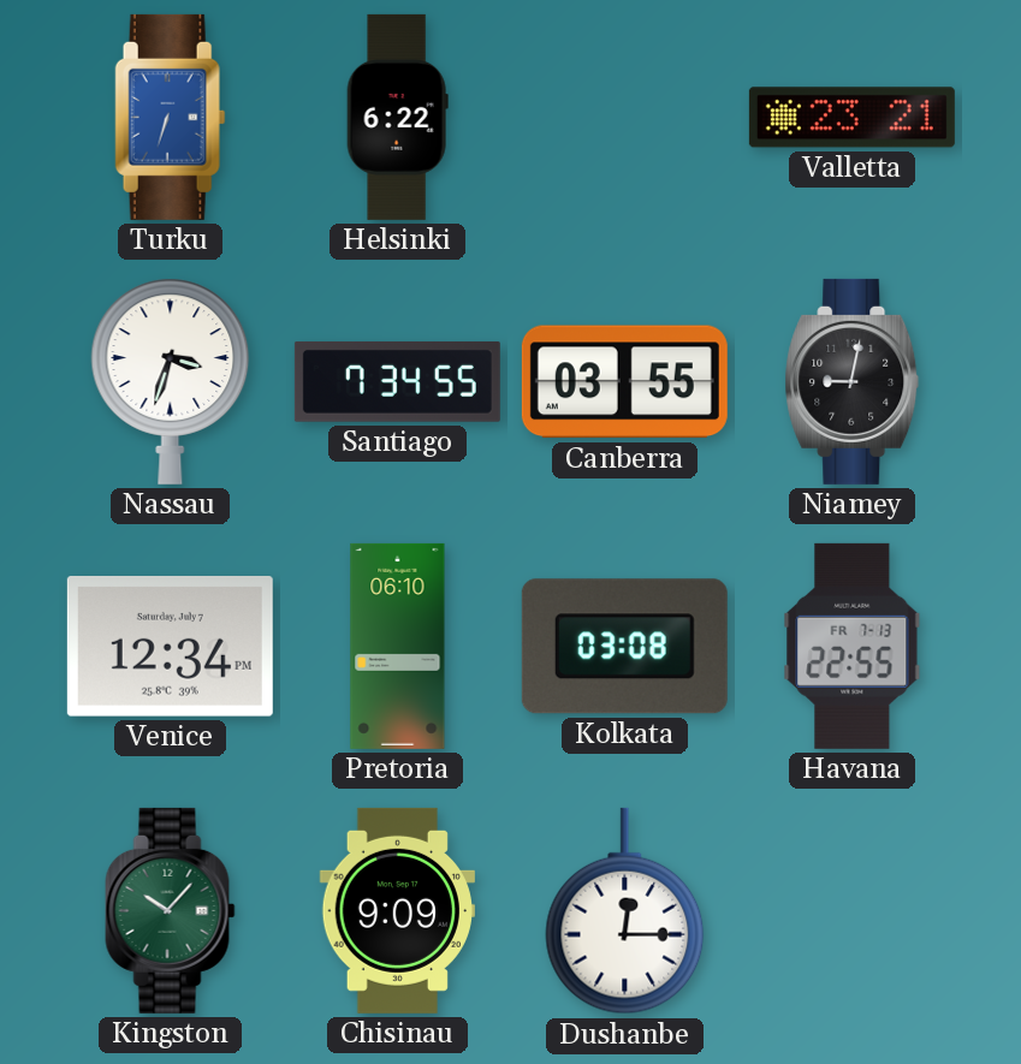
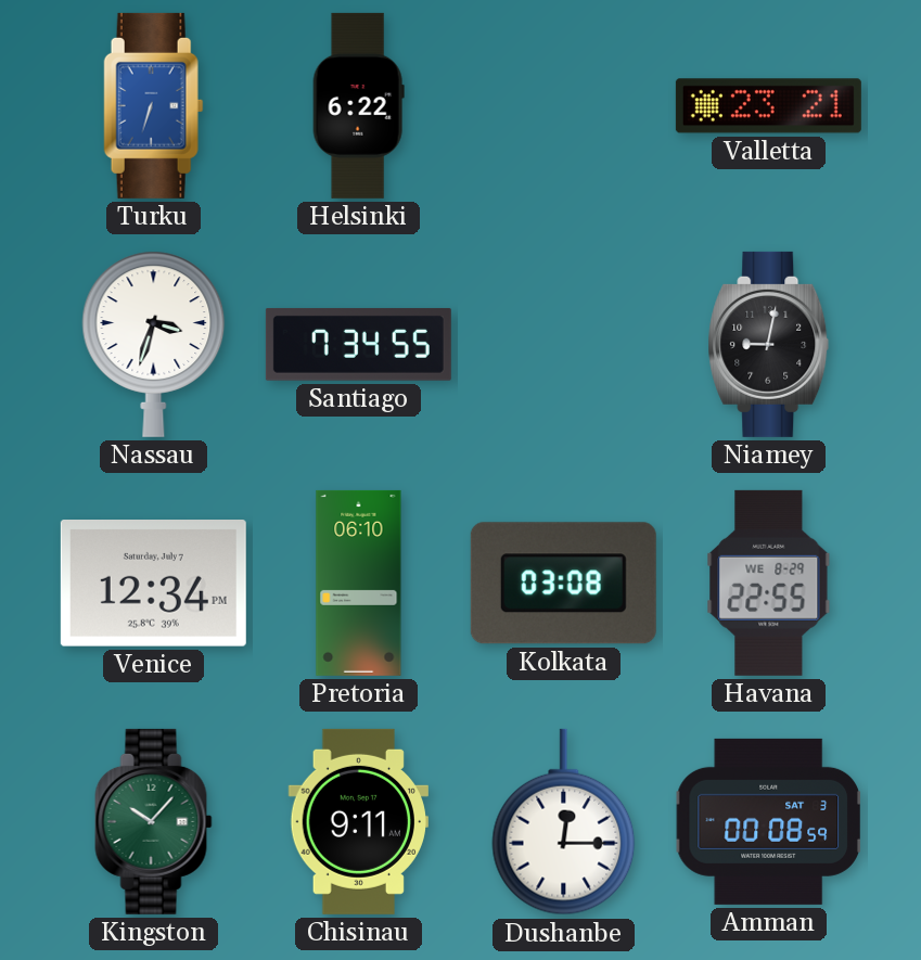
Canberra: 03:55 -> none
Havana date: FR 7-13 -> WE 8-29
Chisinau: 9:09 -> 9:11
Amman: none -> 00:08
